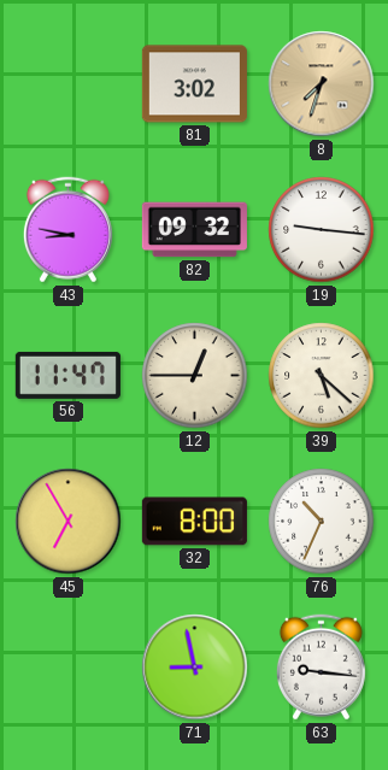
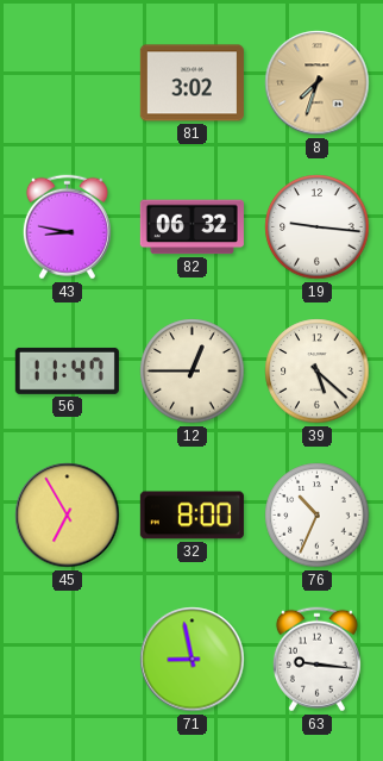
82: 09:32 -> 06:32
